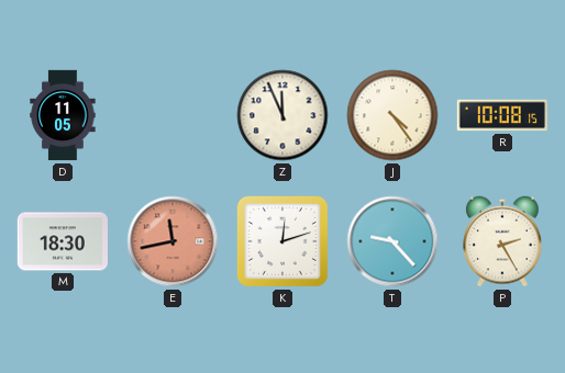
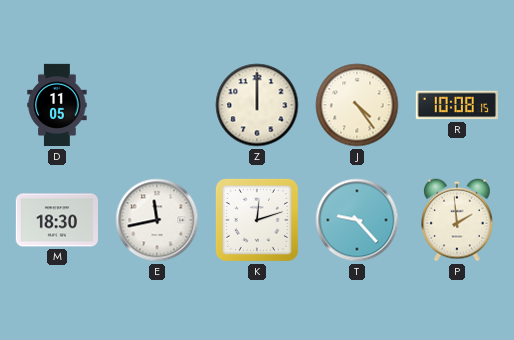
Z: 11:56 -> 12:00
E dial: salmon -> white
P: 2:25 -> 1:59
